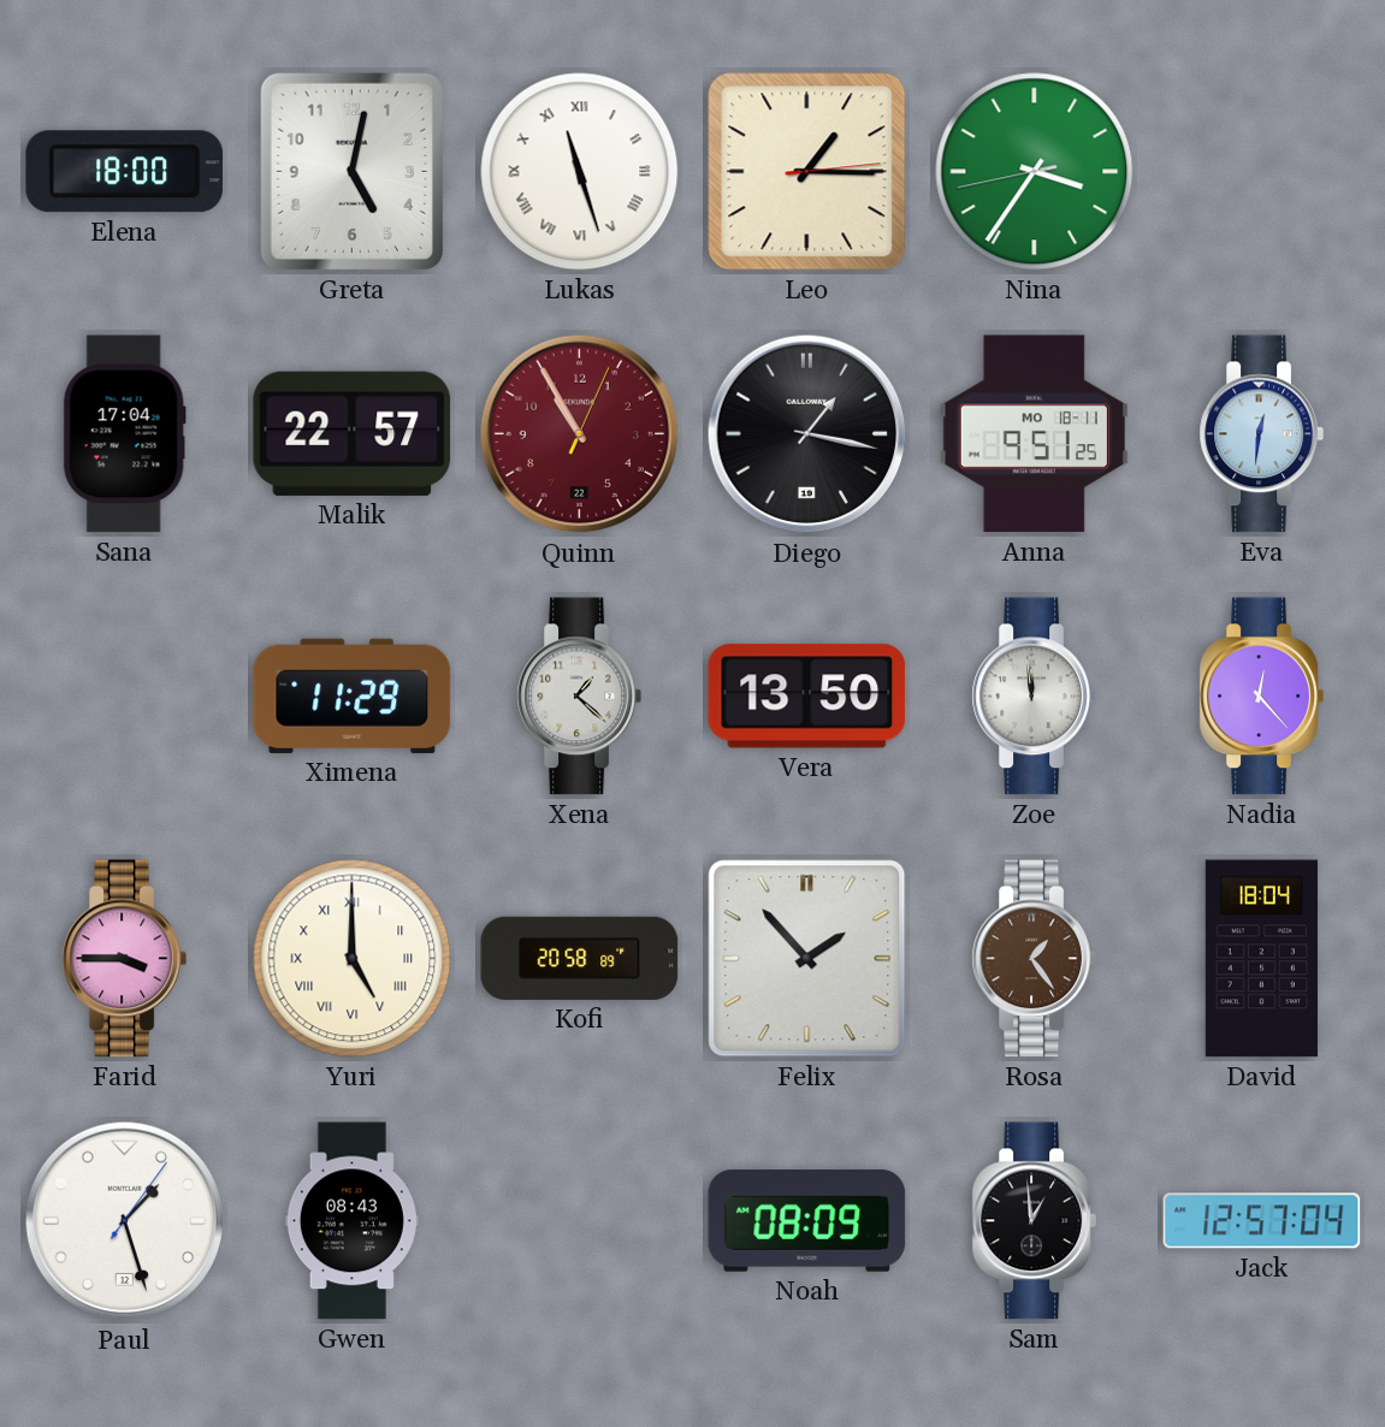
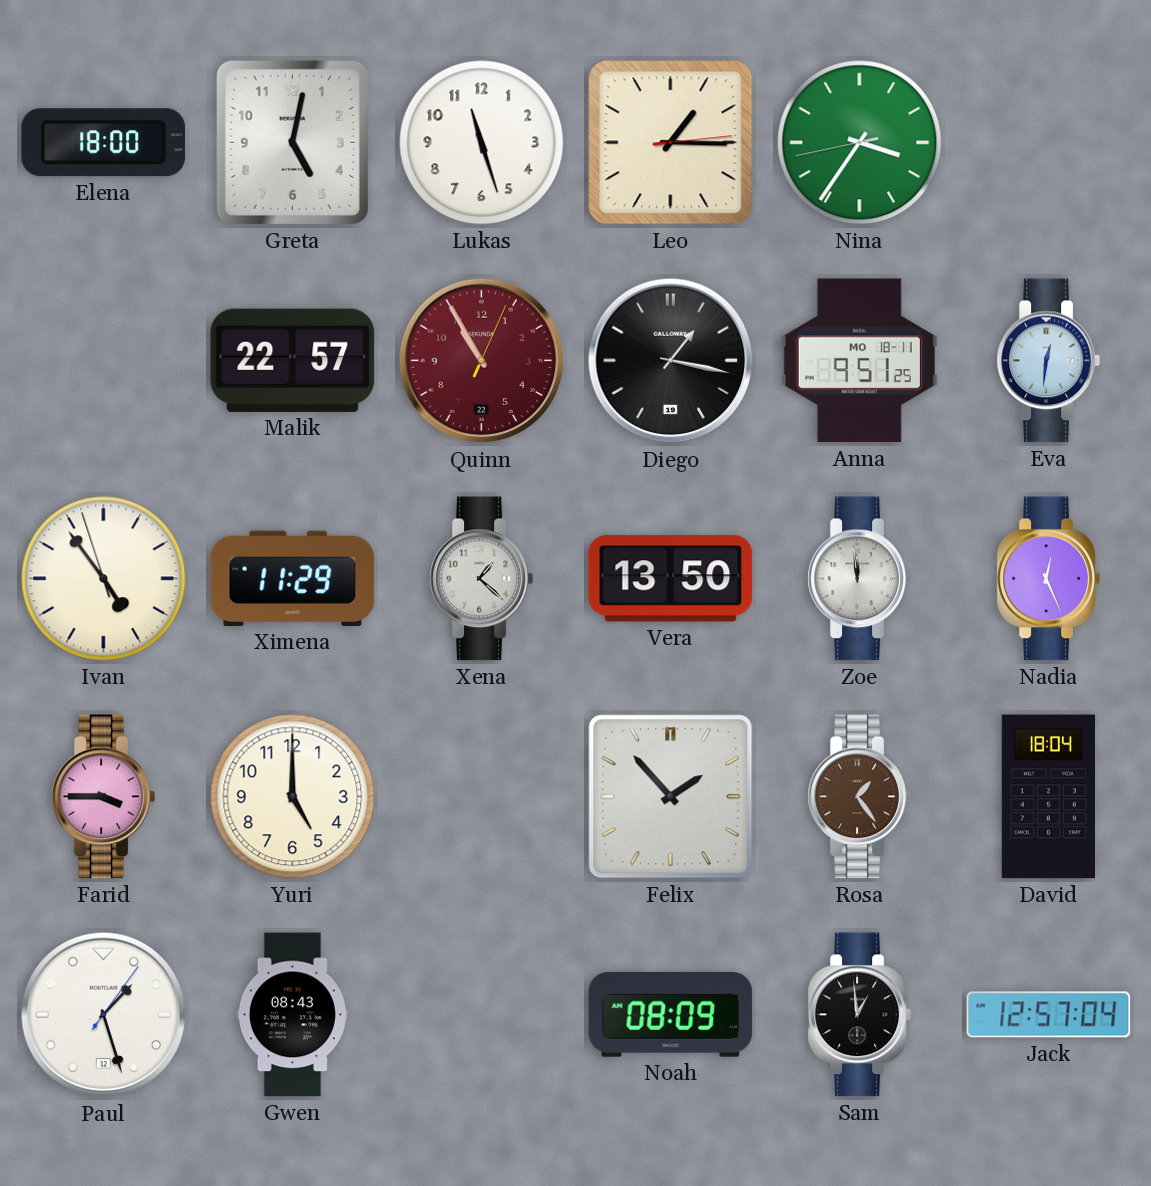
Lukas numerals: Roman -> Arabic
Sana: 17:04 -> none
Ivan: none -> 4:53
Nadia: 12:23 -> 12:26
Yuri numerals: Roman -> Arabic
Kofi: 20:58 -> none
